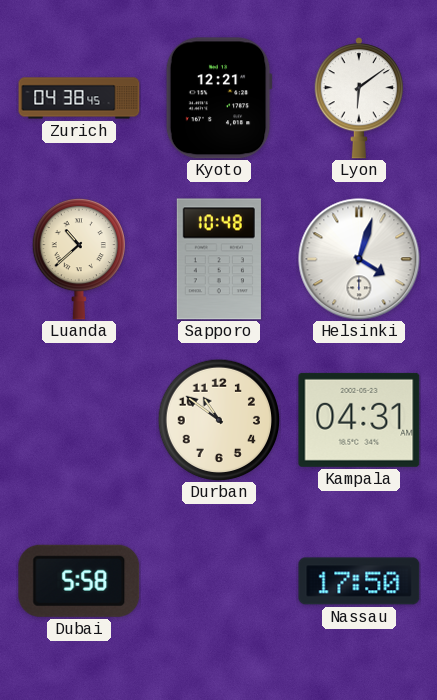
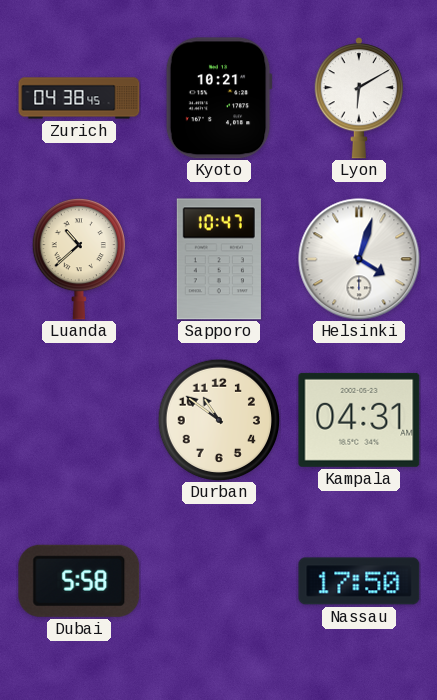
Kyoto: 12:21 -> 10:21
Lyon: 6:09 -> 6:10
Sapporo: 10:48 -> 10:47
